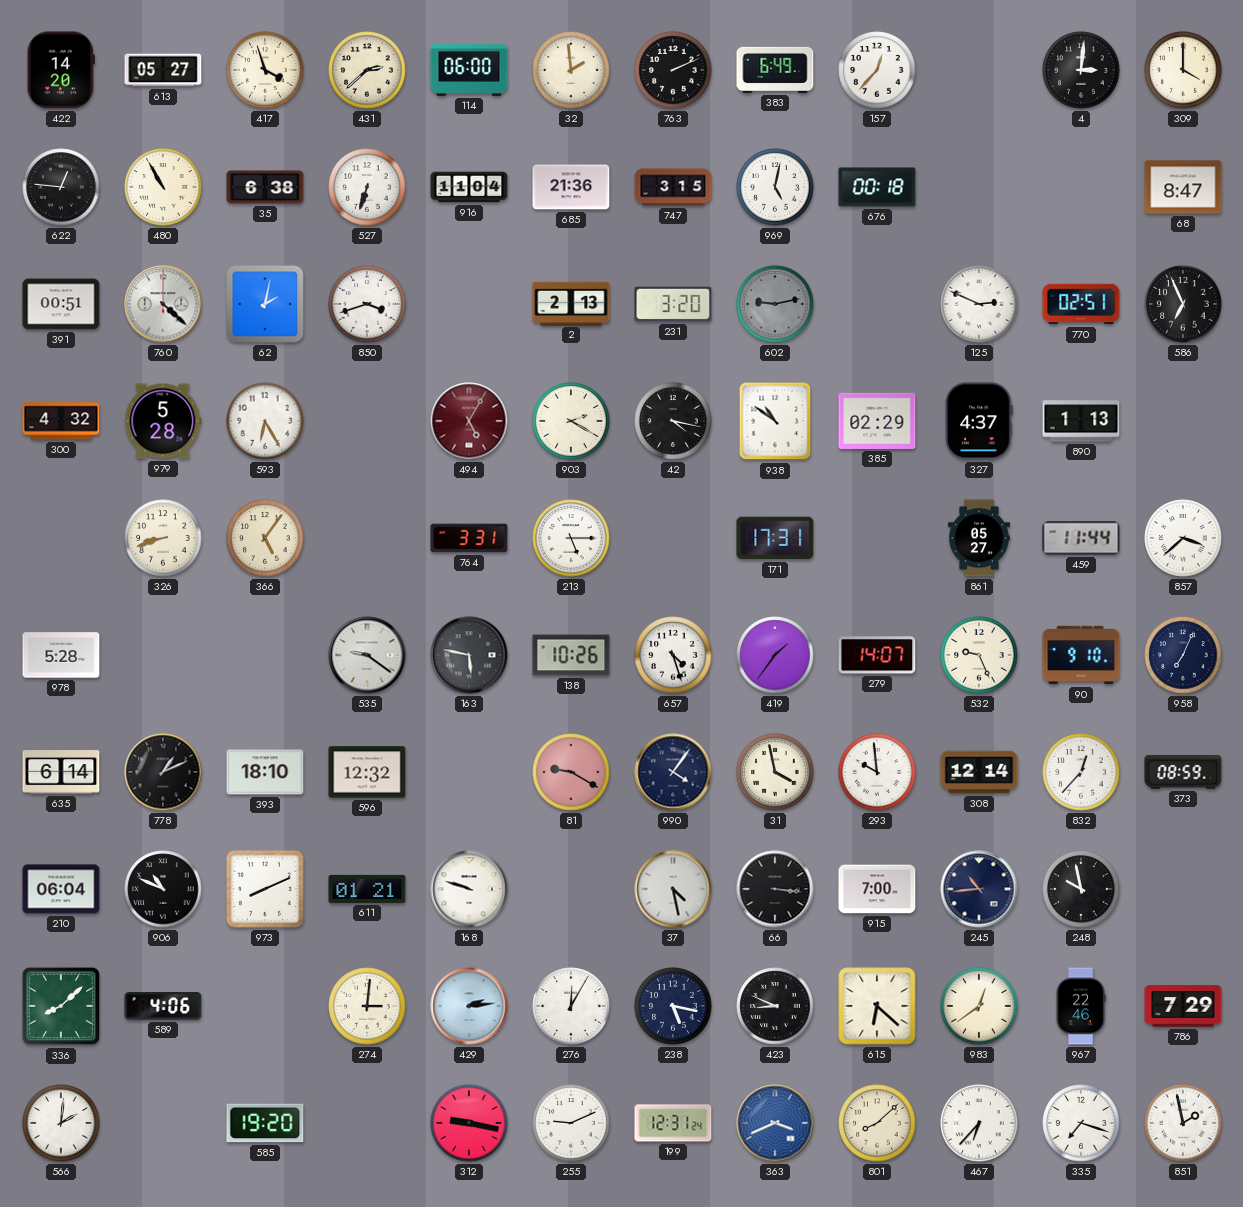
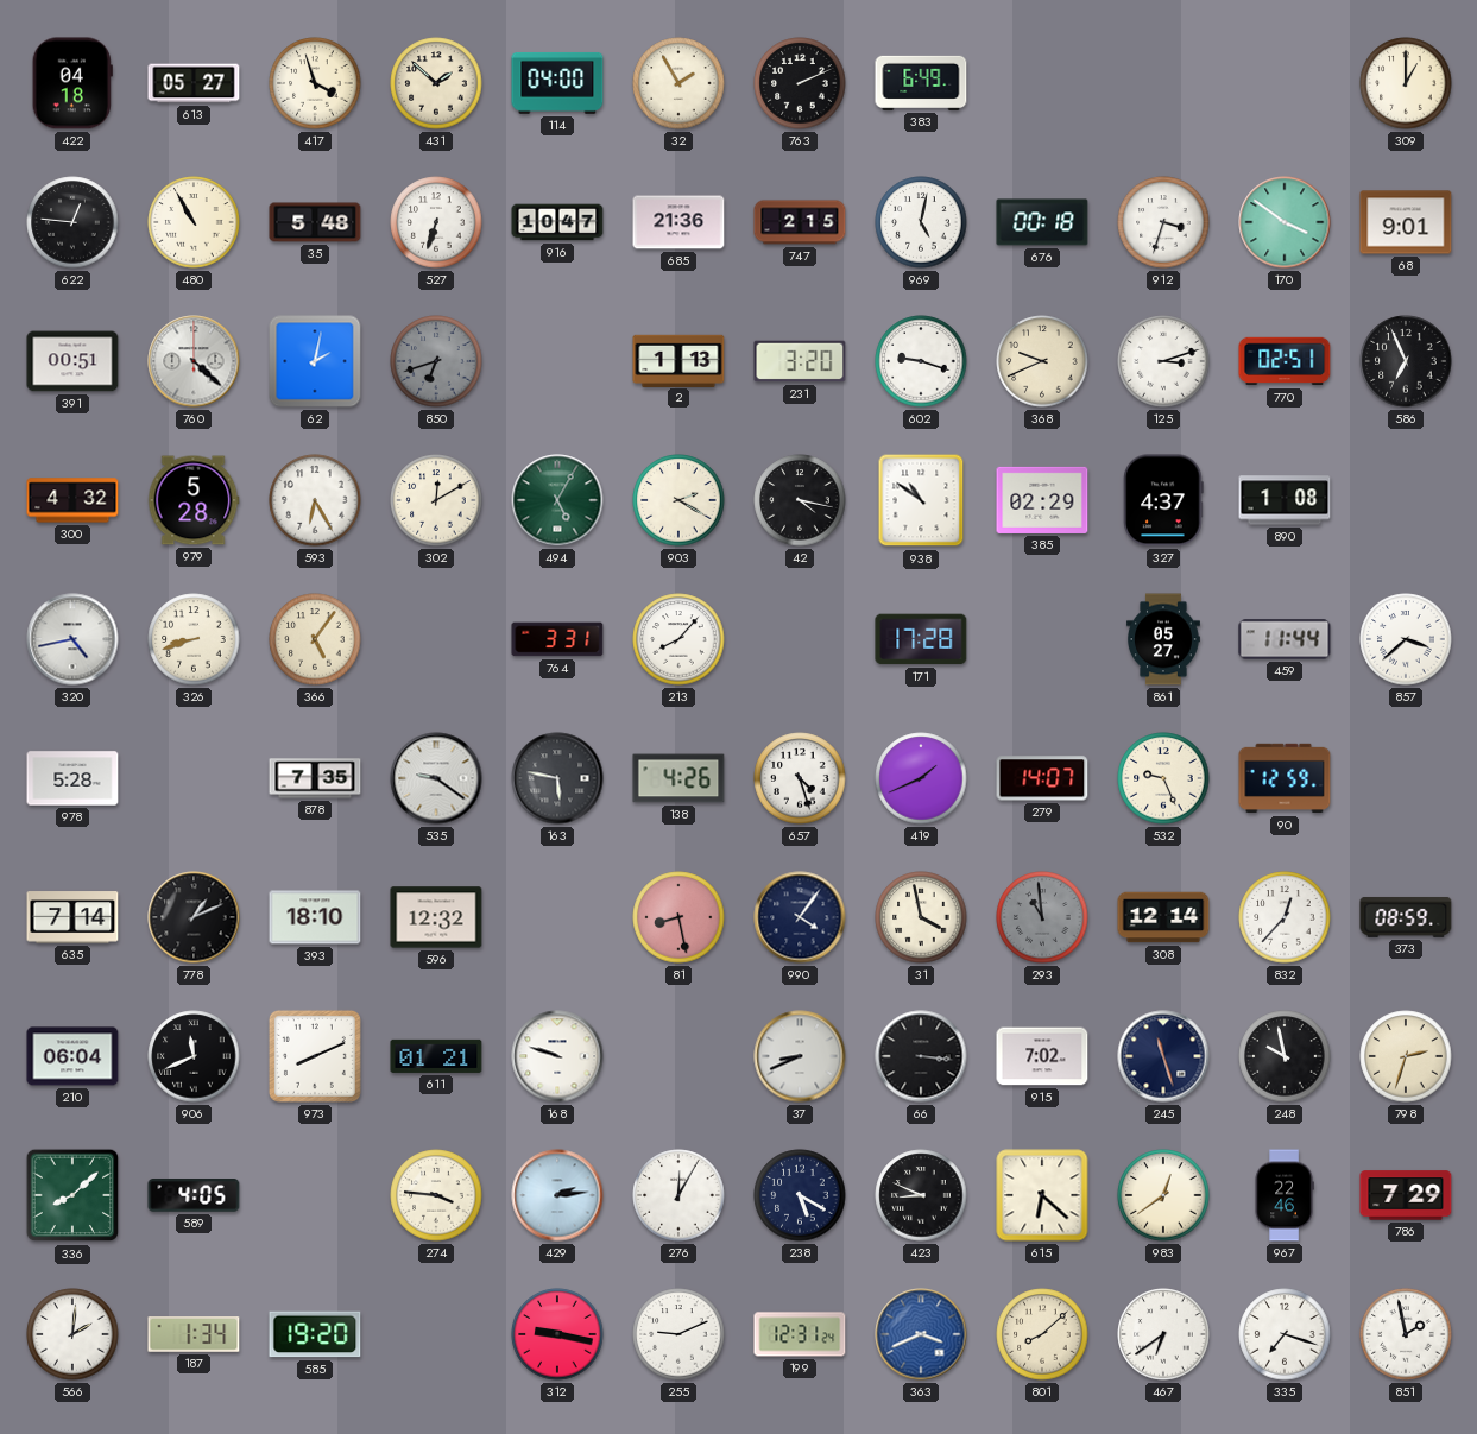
422: 14:20 -> 04:18
431: 2:38 -> 1:52
114: 06:00 -> 04:00
32: 1:59 -> 1:55
157: 12:37 -> none
4: 3:01 -> none
309: 4:00 -> 1:00
35: 6:38 -> 5:48
916: 11:04 -> 10:47
747: 3:15 -> 2:15
912: none -> 3:33
170: none -> 3:51
68: 8:47 -> 9:01
850: 3:42 -> 6:42
850 dial: white -> grey
2: 2:13 -> 1:13
602: 9:13 -> 9:18
602 dial: grey -> white
368: none -> 9:41
125: 2:49 -> 3:12
302: none -> 12:10
494 dial: burgundy -> green
890: 1:13 -> 1:08
320: none -> 4:43
213: 5:15 -> 8:07
171: 17:31 -> 17:28
878: none -> 7:35
138: 10:26 -> 4:26
419: 1:36 -> 1:41
90: 9:10 -> 12:59
958: 7:04 -> none
635: 6:14 -> 7:14
81: 9:20 -> 8:28
293: 9:59 -> 10:59
293 dial: white -> grey
906: 10:49 -> 11:41
37: 4:28 -> 8:41
915: 7:00 -> 7:02
245: 10:44 -> 11:27
798: none -> 2:33
589: 4:06 -> 4:05
274: 3:01 -> 3:46
238: 5:17 -> 5:20
187: none -> 1:34
467: 6:37 -> 6:39
